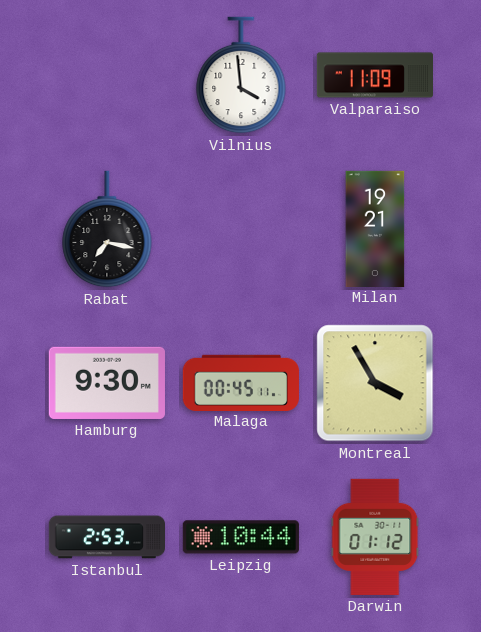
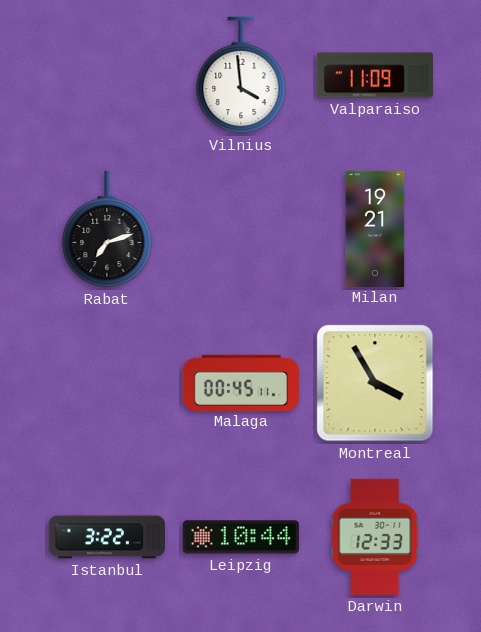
Rabat: 7:17 -> 7:12
Hamburg: 9:30 -> none
Istanbul: 2:53 -> 3:22
Darwin: 01:12 -> 12:33
